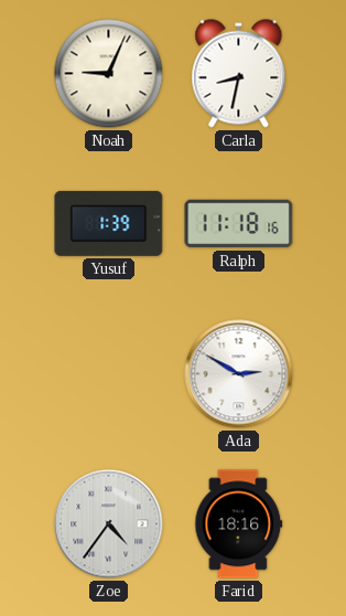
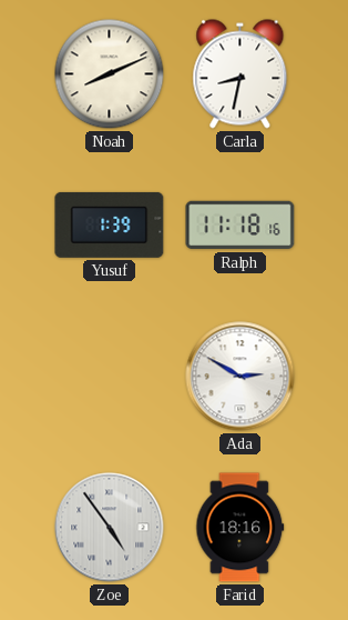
Noah: 9:04 -> 8:11
Zoe: 4:36 -> 4:54
